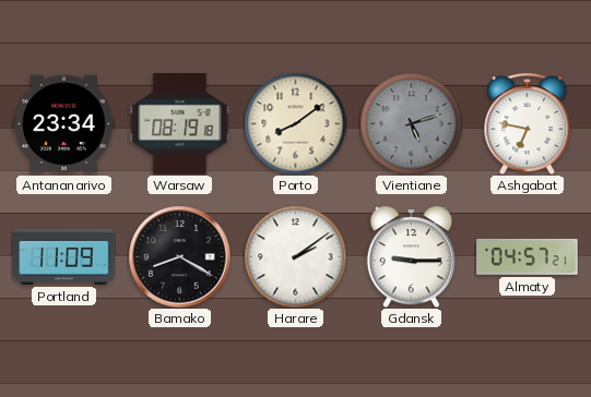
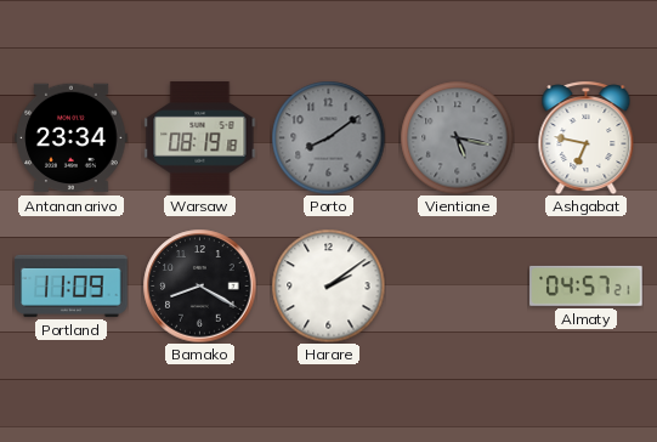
Porto dial: cream -> grey
Vientiane: 5:12 -> 5:17
Gdansk: 9:15 -> none
